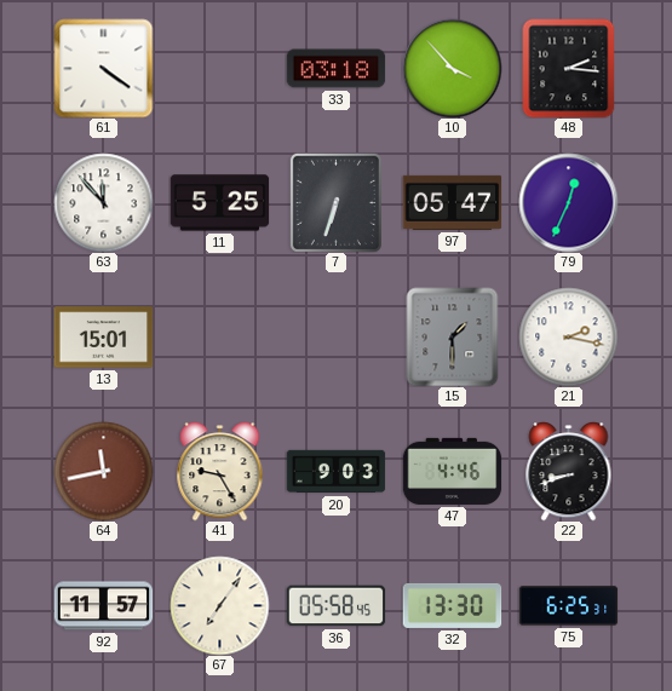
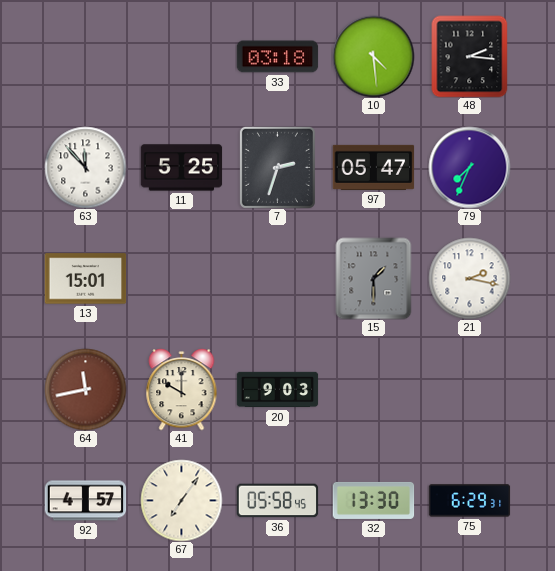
61: 4:21 -> none
10: 3:53 -> 4:29
7: 6:33 -> 2:33
79: 12:34 -> 7:34
41: 9:25 -> 10:00
47: 4:46 -> none
22: 8:42 -> none
92: 11:57 -> 4:57
75: 6:25 -> 6:29
